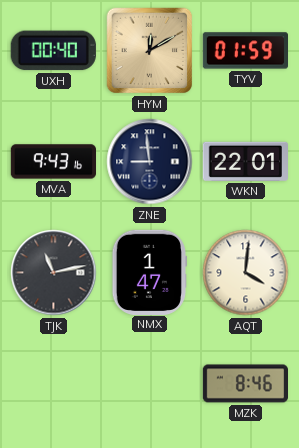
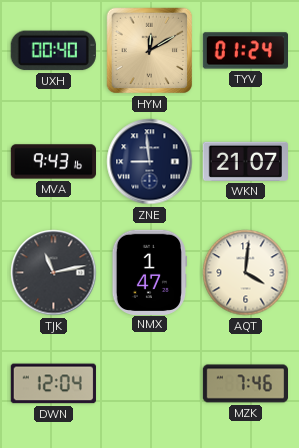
TYV: 01:59 -> 01:24
WKN: 22:01 -> 21:07
DWN: none -> 12:04
MZK: 8:46 -> 7:46
